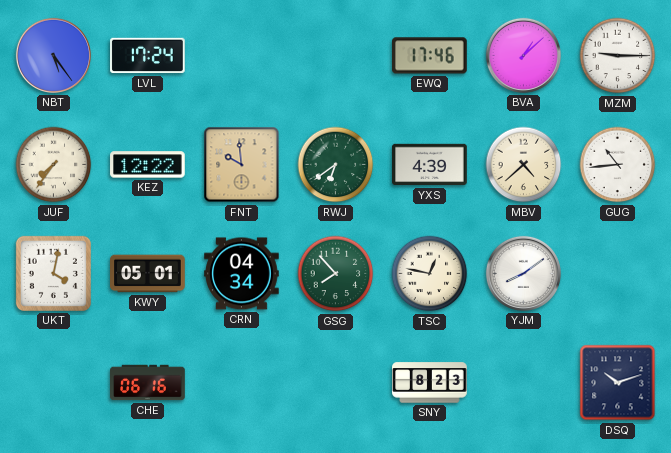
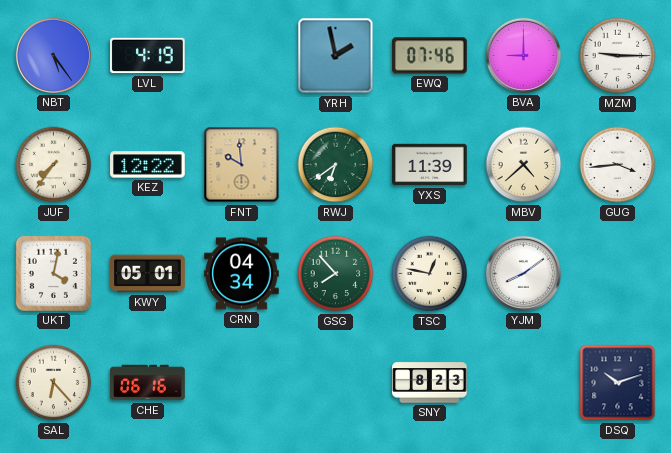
LVL: 17:24 -> 4:19
YRH: none -> 1:58
EWQ: 17:46 -> 07:46
BVA: 1:08 -> 9:00
YXS: 4:39 -> 11:39
GUG: 10:44 -> 3:44
SAL: none -> 6:23
